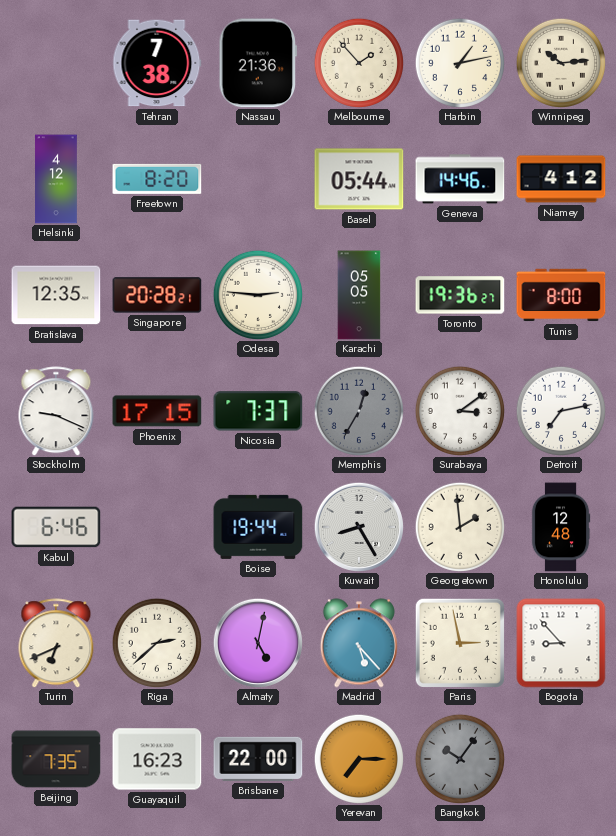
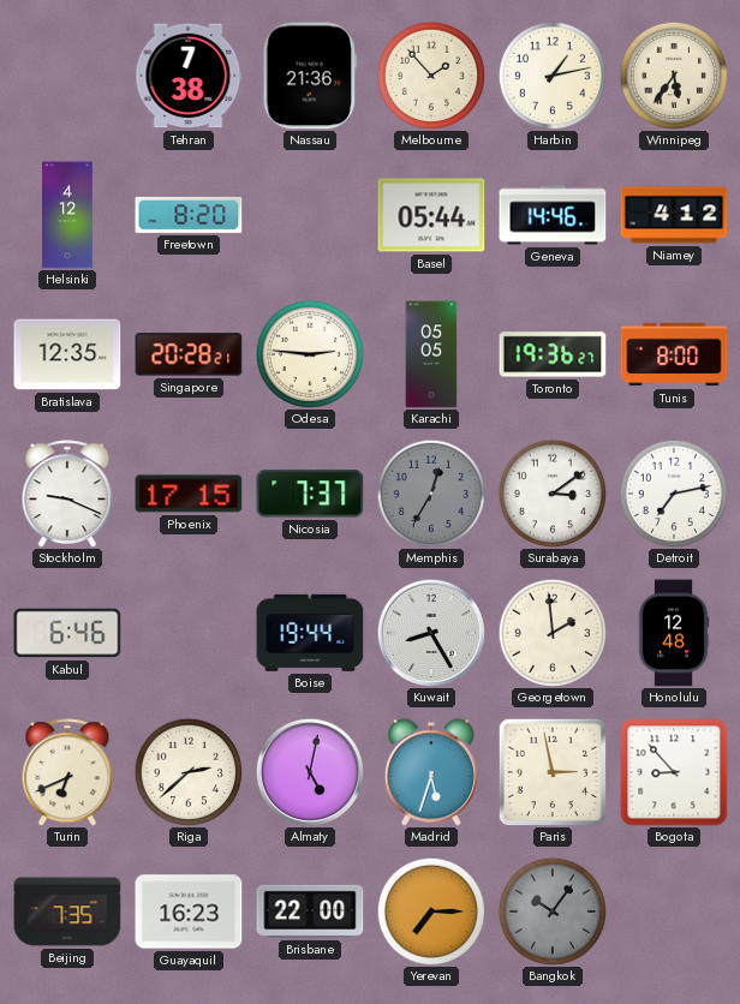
Winnipeg: 10:14 -> 5:36
Madrid: 5:23 -> 5:33
